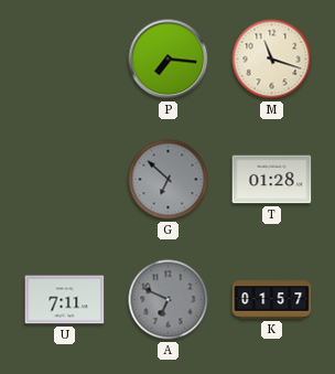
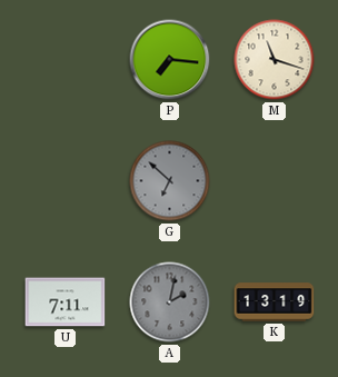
T: 01:28 -> none
A: 6:49 -> 2:02
K: 01:57 -> 13:19
